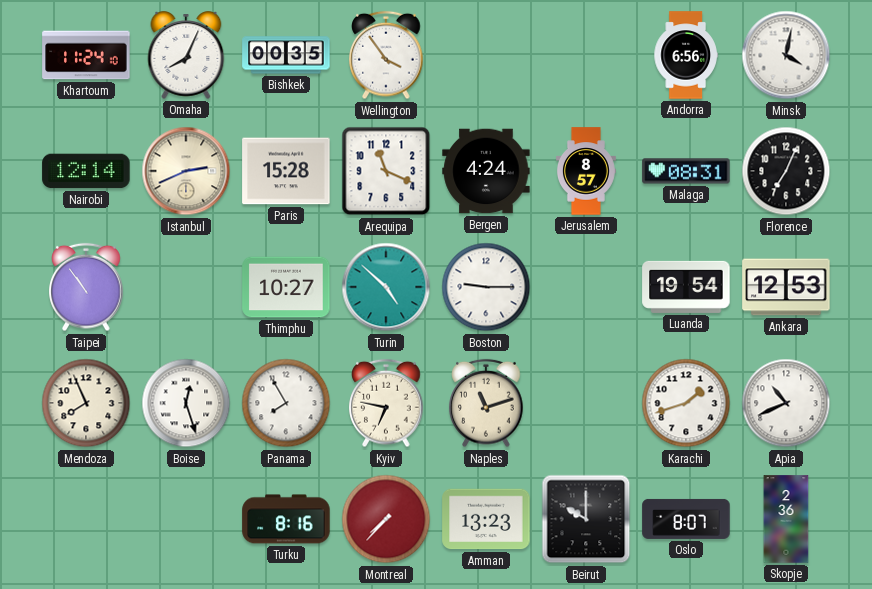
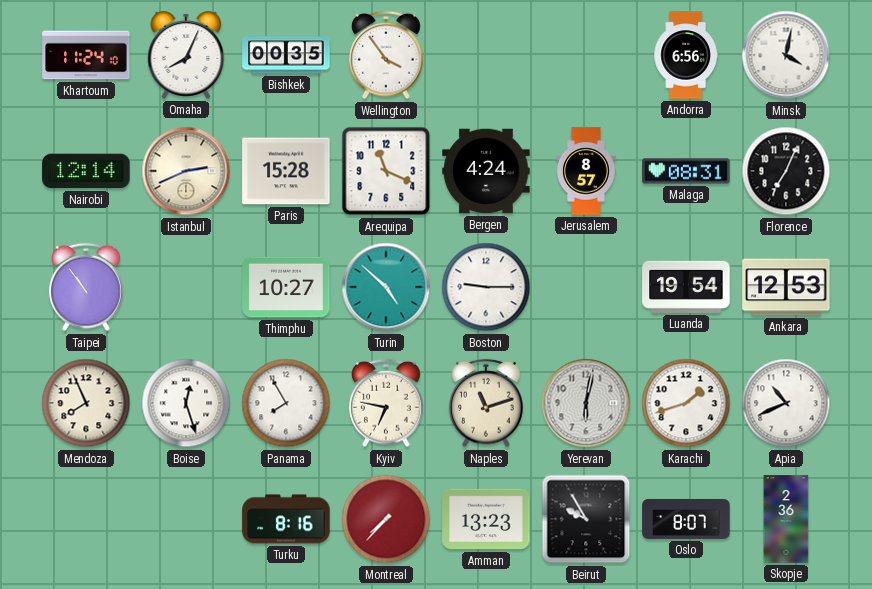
Yerevan: none -> 6:02
Beirut: 10:00 -> 9:55
